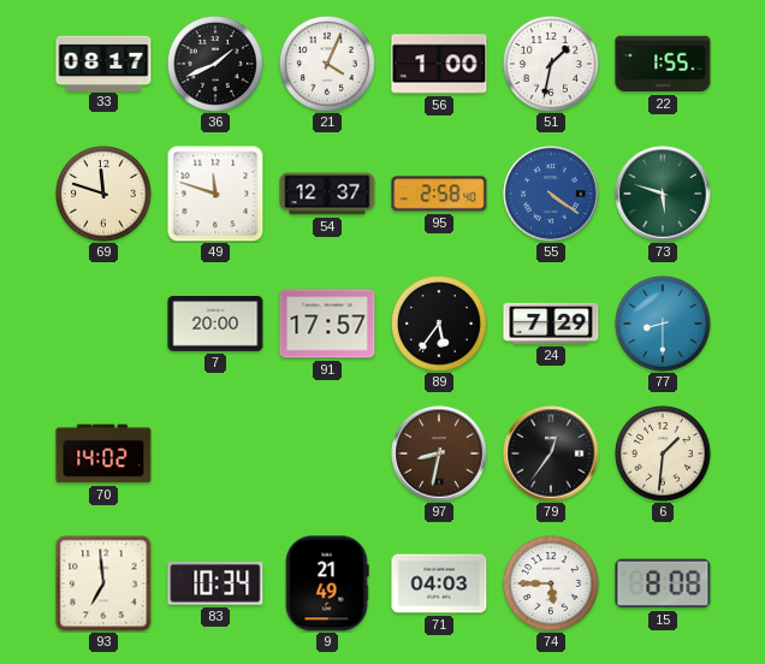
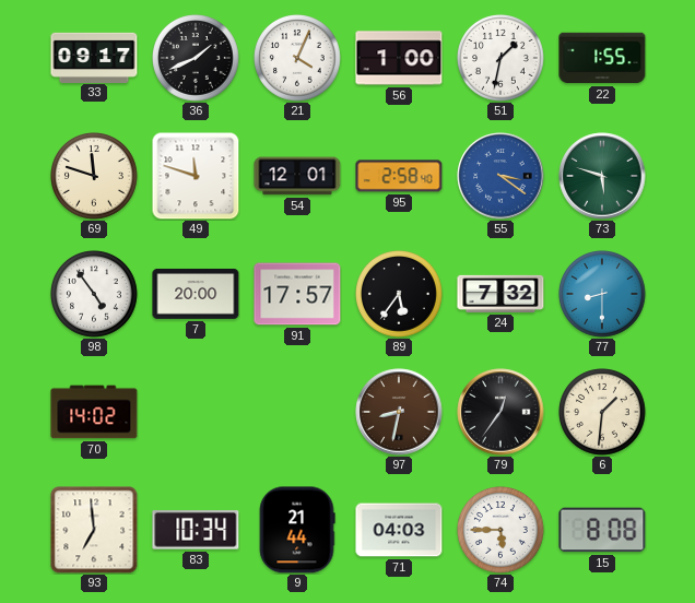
33: 08:17 -> 09:17
54: 12:37 -> 12:01
55: 4:21 -> 3:21
98: none -> 4:54
24: 7:29 -> 7:32
9: 21:49 -> 21:44
